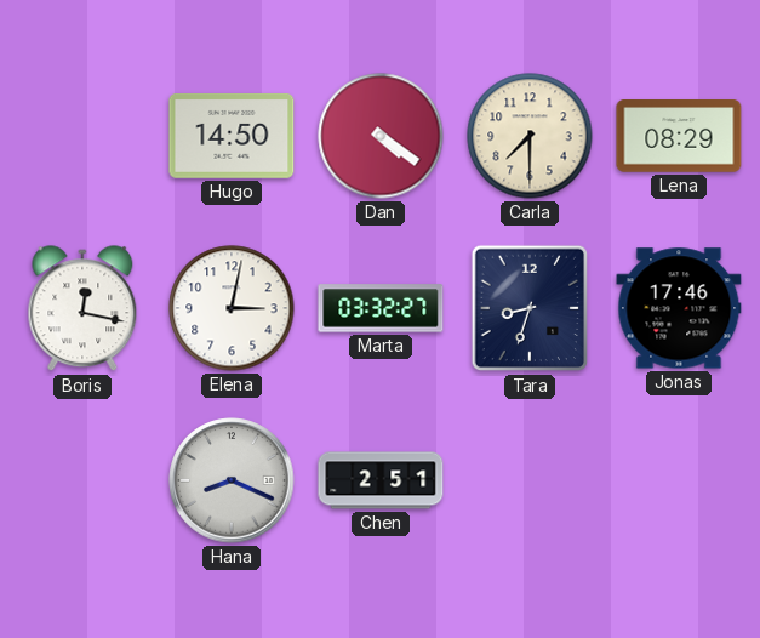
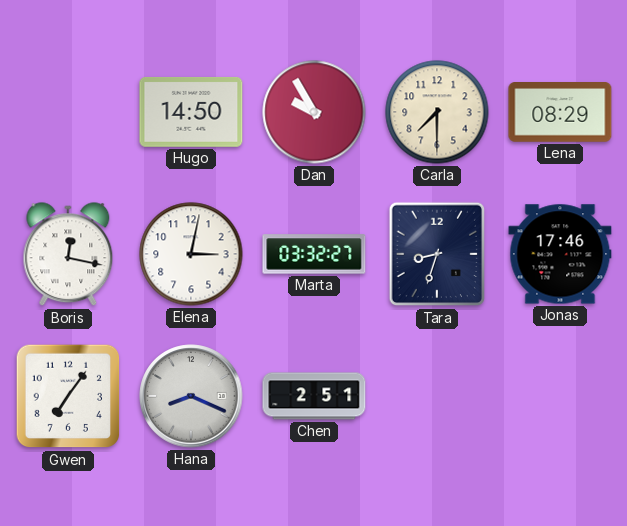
Dan: 4:21 -> 9:55
Gwen: none -> 7:06
